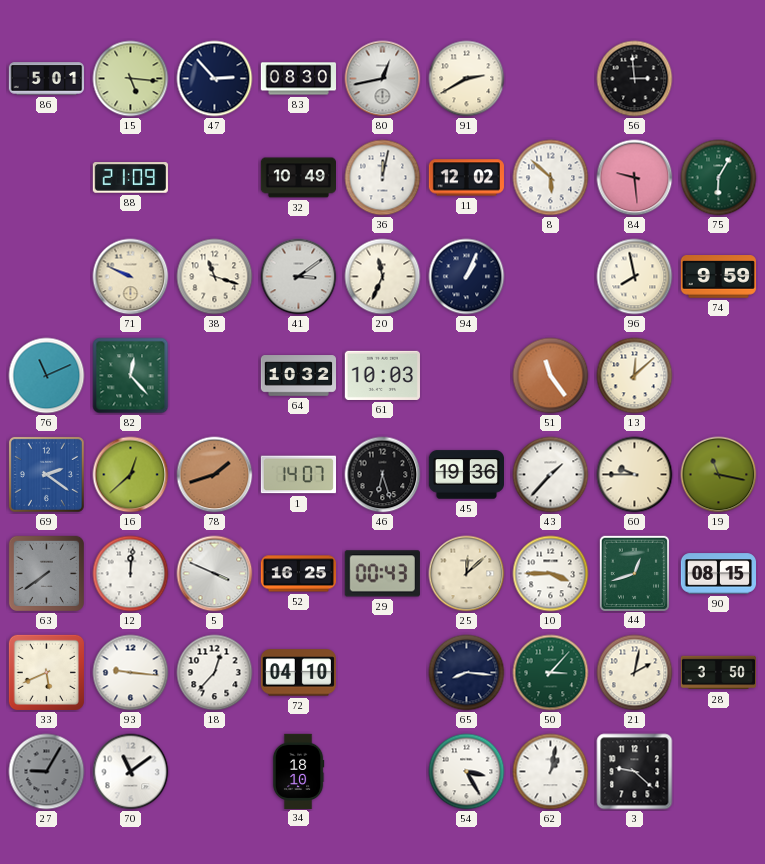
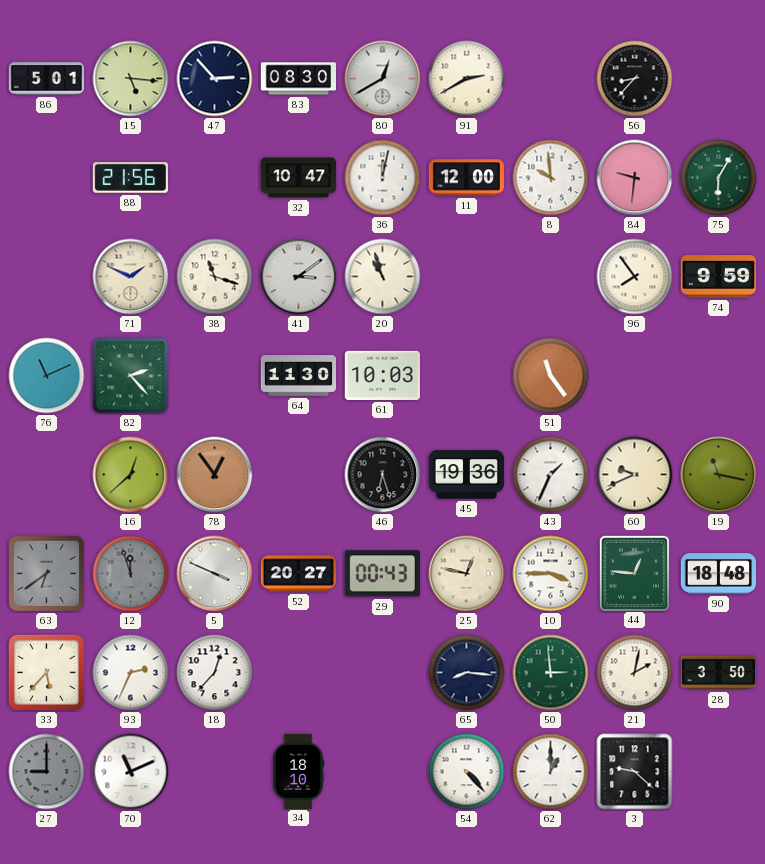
80: 12:43 -> 12:40
56: 2:59 -> 8:37
88: 21:09 -> 21:56
32: 10:49 -> 10:47
11: 12:02 -> 12:00
8: 5:52 -> 9:59
84: 9:29 -> 9:31
71: 9:49 -> 1:49
20: 11:34 -> 10:57
94: 1:04 -> none
96: 7:58 -> 7:54
82: 12:23 -> 2:23
64: 10:32 -> 11:30
13: 12:08 -> none
69: 2:21 -> none
78: 1:42 -> 12:54
1: 14:07 -> none
43: 1:37 -> 1:34
60: 9:45 -> 9:41
63: 7:39 -> 6:39
12: 12:01 -> 11:57
12 dial: white -> grey
52: 16:25 -> 20:27
25: 12:08 -> 12:47
44: 12:42 -> 12:46
90: 08:15 -> 18:48
33: 5:41 -> 5:37
93: 9:16 -> 2:34
72: 04:10 -> none
50: 3:07 -> 2:59
27: 9:05 -> 9:00
70: 11:09 -> 11:11
54: 3:25 -> 4:23
62: 1:02 -> 1:00
